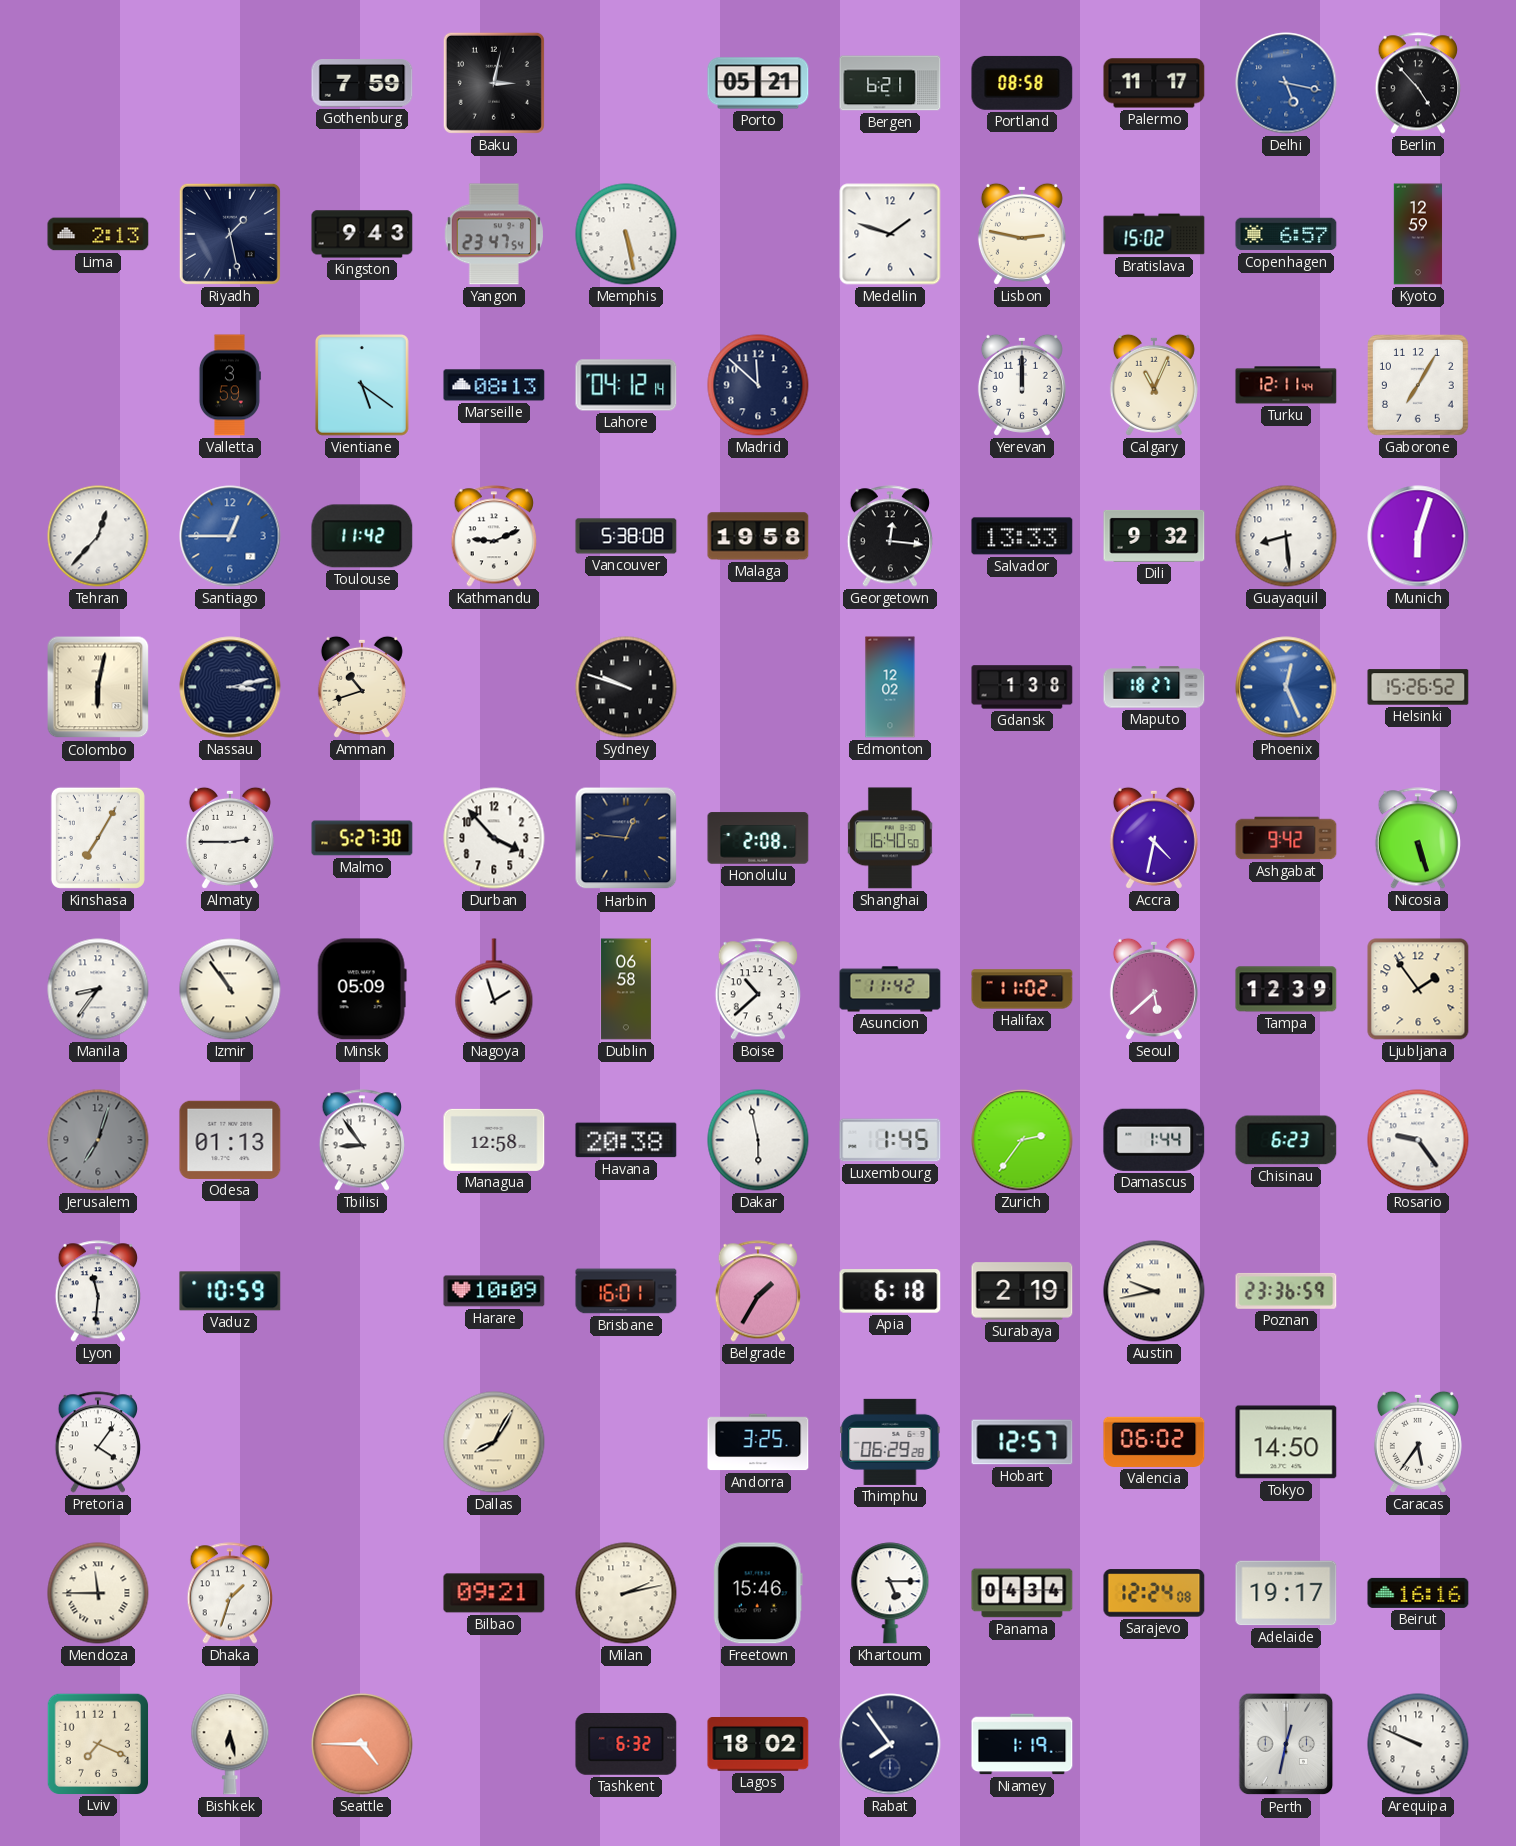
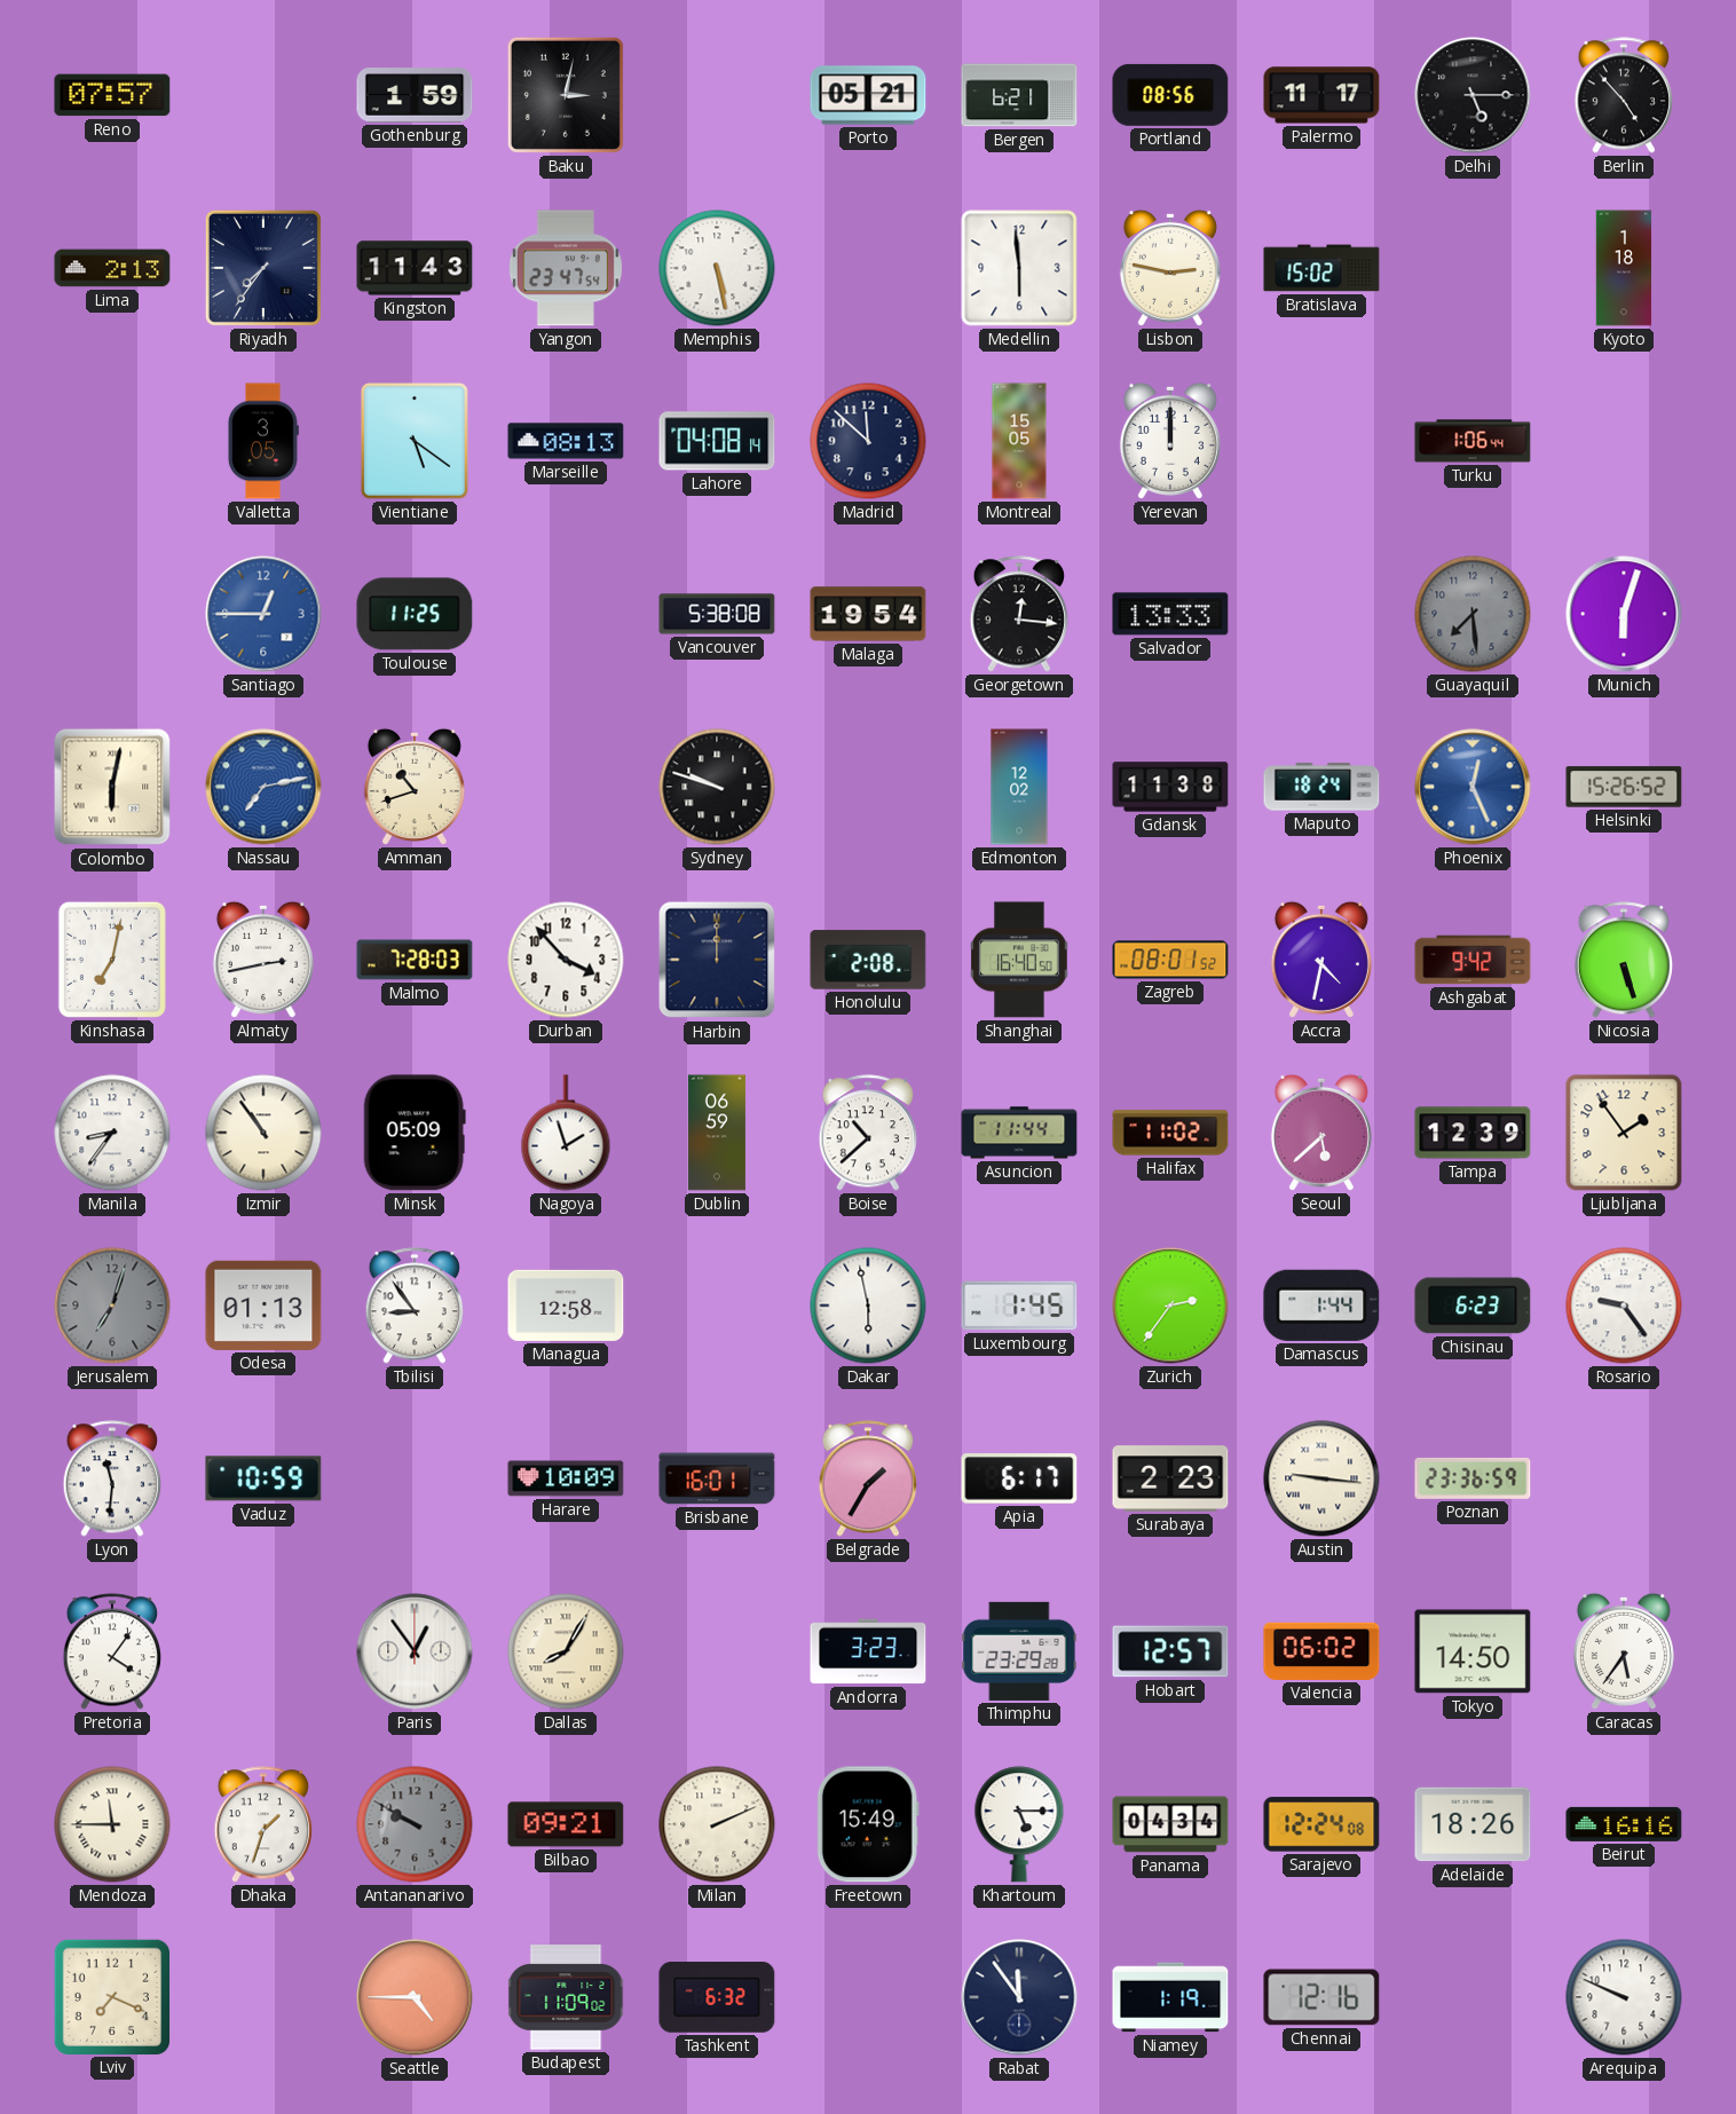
Reno: none -> 07:57
Gothenburg: 7:59 -> 1:59
Portland: 08:58 -> 08:56
Delhi: 5:17 -> 5:15
Delhi dial: blue -> black
Riyadh: 1:28 -> 7:36
Kingston: 9:43 -> 11:43
Medellin: 1:48 -> 5:59
Copenhagen: 6:57 -> none
Kyoto: 12:59 -> 1:18
Valletta: 3:59 -> 3:05
Lahore: 04:12 -> 04:08
Montreal: none -> 15:05
Calgary: 11:04 -> none
Turku: 12:11 -> 1:06
Gaborone: 7:05 -> none
Tehran: 12:37 -> none
Toulouse: 11:42 -> 11:25
Kathmandu: 9:11 -> none
Malaga: 19:58 -> 19:54
Dili: 9:32 -> none
Guayaquil: 8:29 -> 7:29
Guayaquil dial: white -> grey
Nassau: 3:13 -> 7:13
Nassau dial: navy -> blue
Gdansk: 1:38 -> 11:38
Maputo: 18:27 -> 18:24
Kinshasa: 7:05 -> 7:02
Almaty: 2:45 -> 2:43
Malmo: 5:27 -> 7:28
Harbin: 12:46 -> 12:00
Zagreb: none -> 08:01
Dublin: 06:58 -> 06:59
Asuncion: 11:42 -> 11:44
Havana: 20:38 -> none
Apia: 6:18 -> 6:17
Surabaya: 2:19 -> 2:23
Austin: 9:43 -> 9:16
Paris: none -> 12:54
Andorra: 3:25 -> 3:23
Thimphu: 06:29 -> 23:29
Antananarivo: none -> 9:50
Milan: 2:13 -> 2:11
Freetown: 15:46 -> 15:49
Adelaide: 19:17 -> 18:26
Bishkek: 6:28 -> none
Budapest: none -> 11:09
Lagos: 18:02 -> none
Rabat: 7:54 -> 11:54
Chennai: none -> 12:16
Perth: 12:32 -> none
